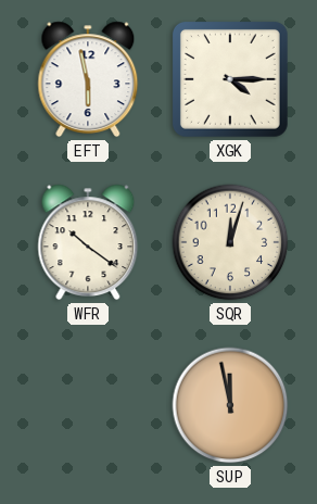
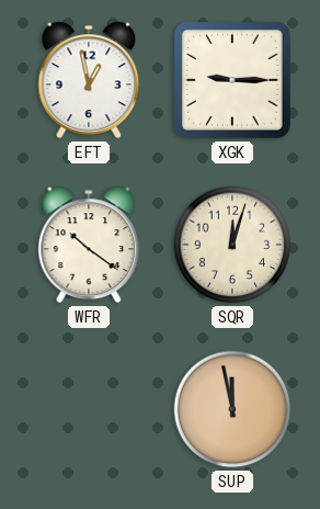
EFT: 5:58 -> 12:58
XGK: 4:15 -> 9:15
